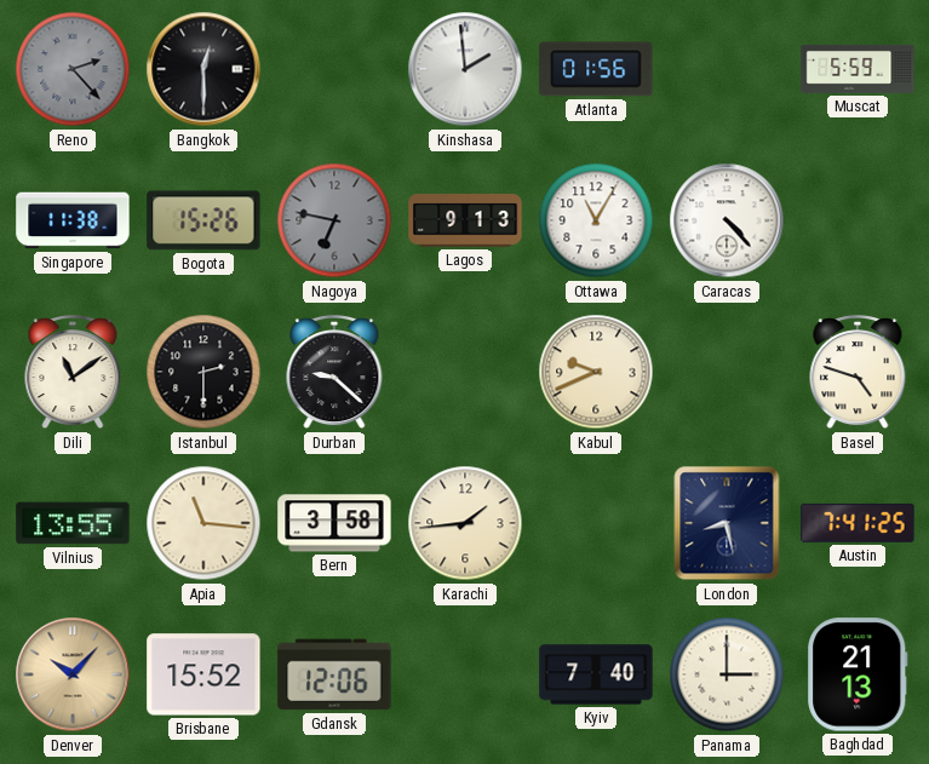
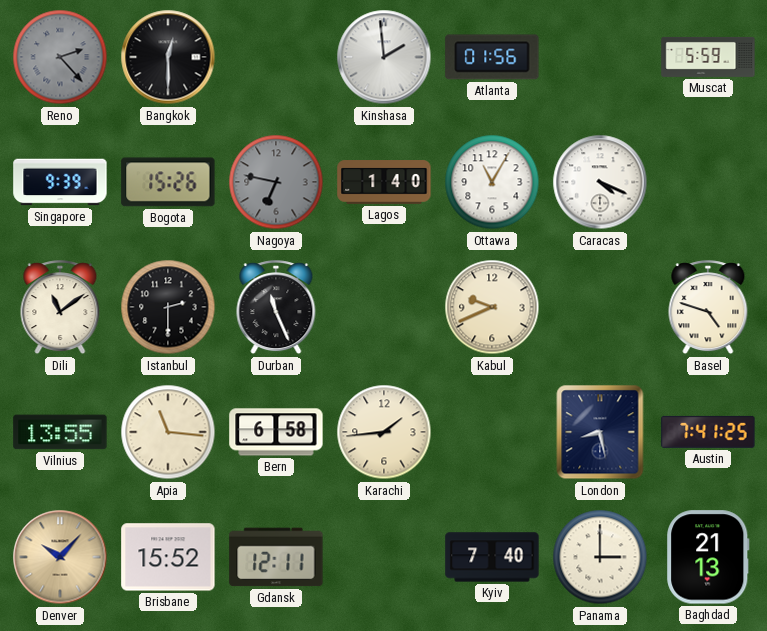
Singapore: 11:38 -> 9:39
Lagos: 9:13 -> 1:40
Caracas: 4:23 -> 4:19
Durban: 9:22 -> 11:26
Bern: 3:58 -> 6:58
Gdansk: 12:06 -> 12:11
